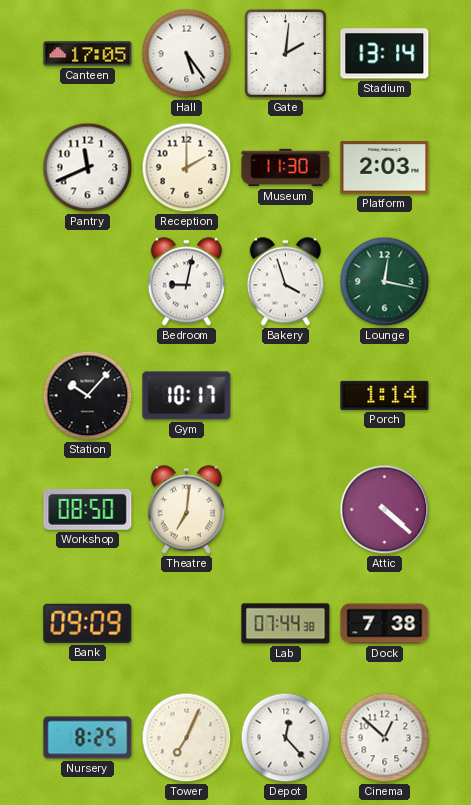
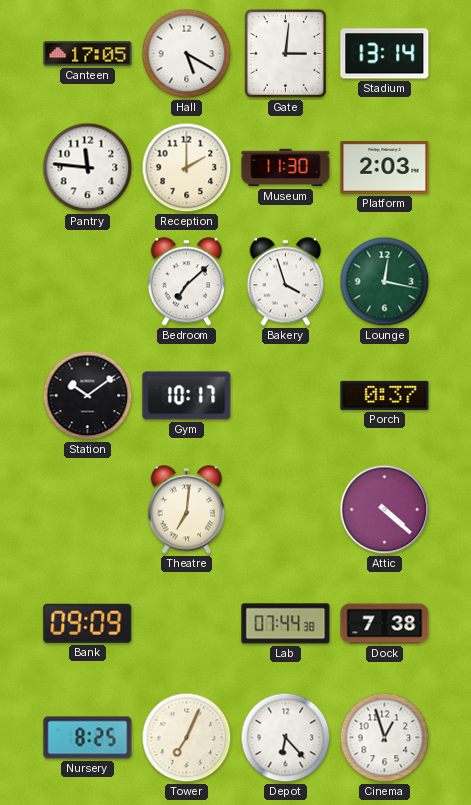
Hall: 5:24 -> 5:20
Gate: 2:01 -> 3:01
Pantry: 11:41 -> 11:46
Bedroom: 9:02 -> 7:08
Station: 10:07 -> 10:09
Porch: 1:14 -> 0:37
Workshop: 08:50 -> none
Depot: 12:23 -> 6:23
Cinema: 12:52 -> 12:57
